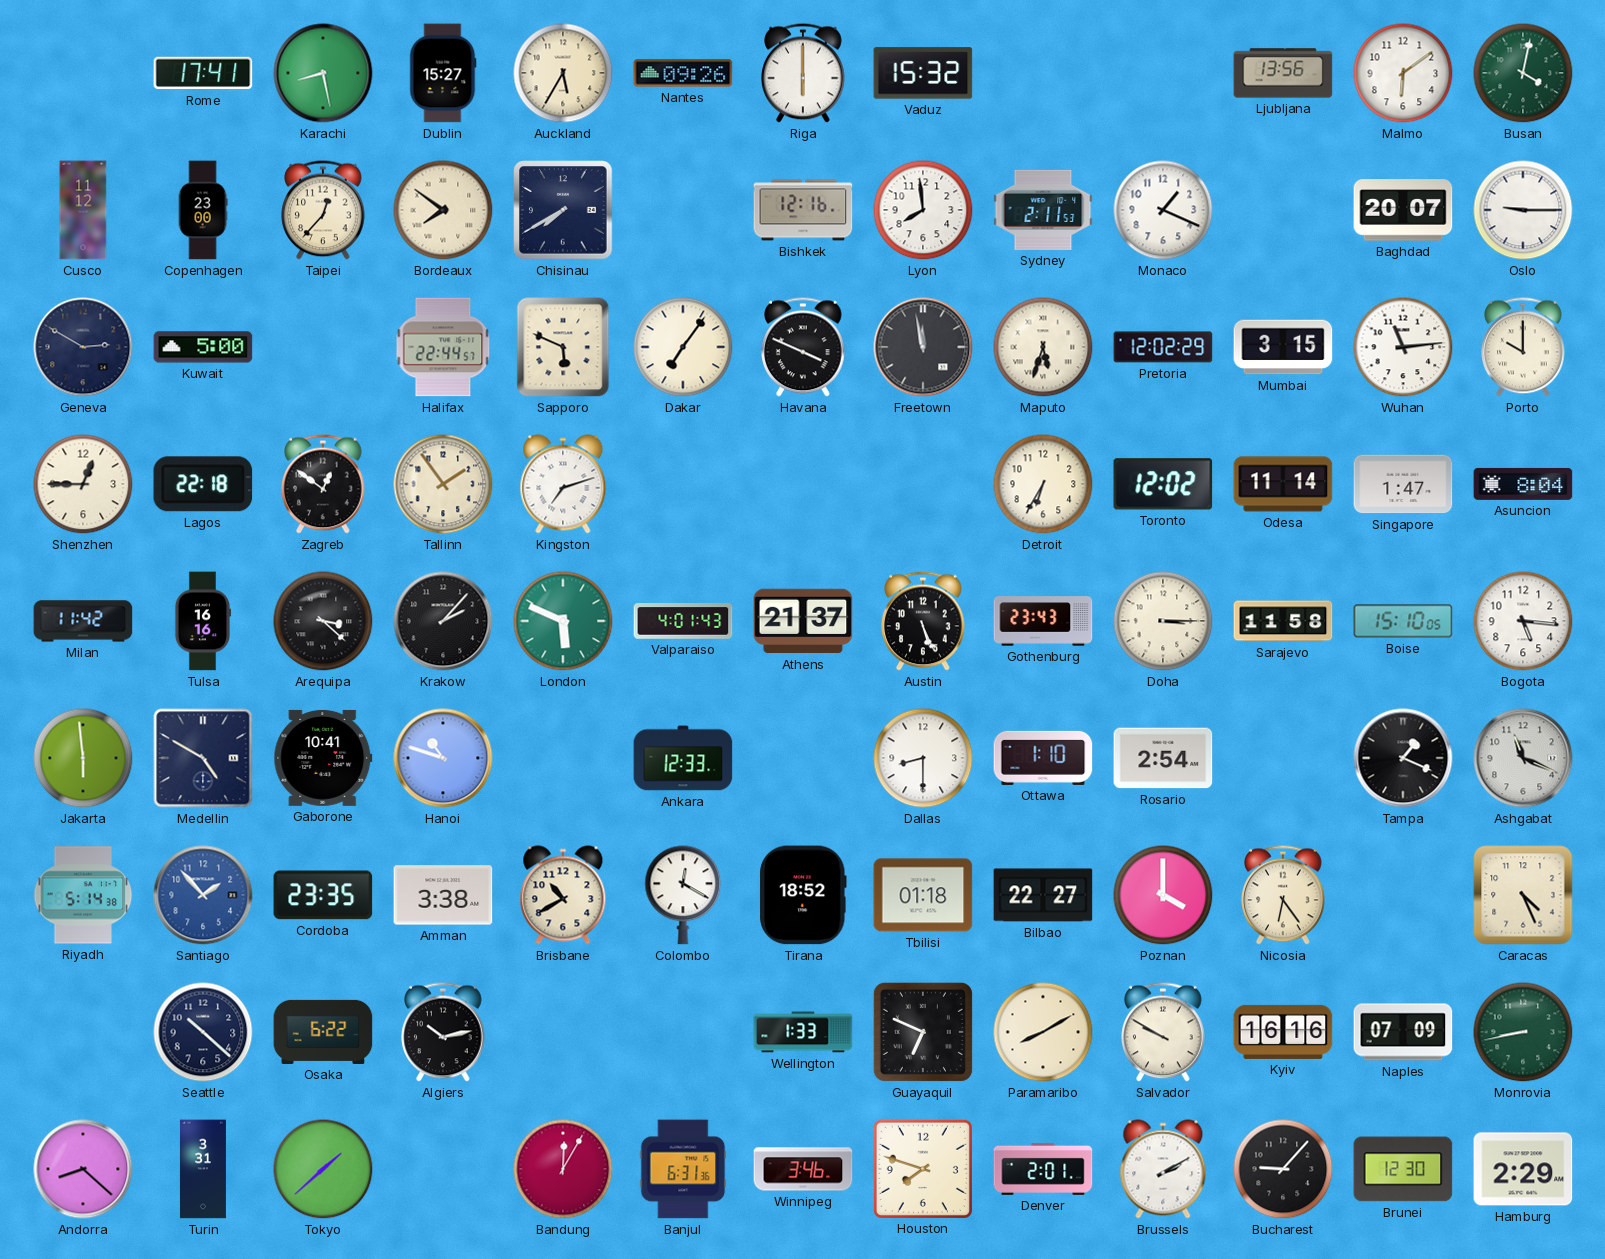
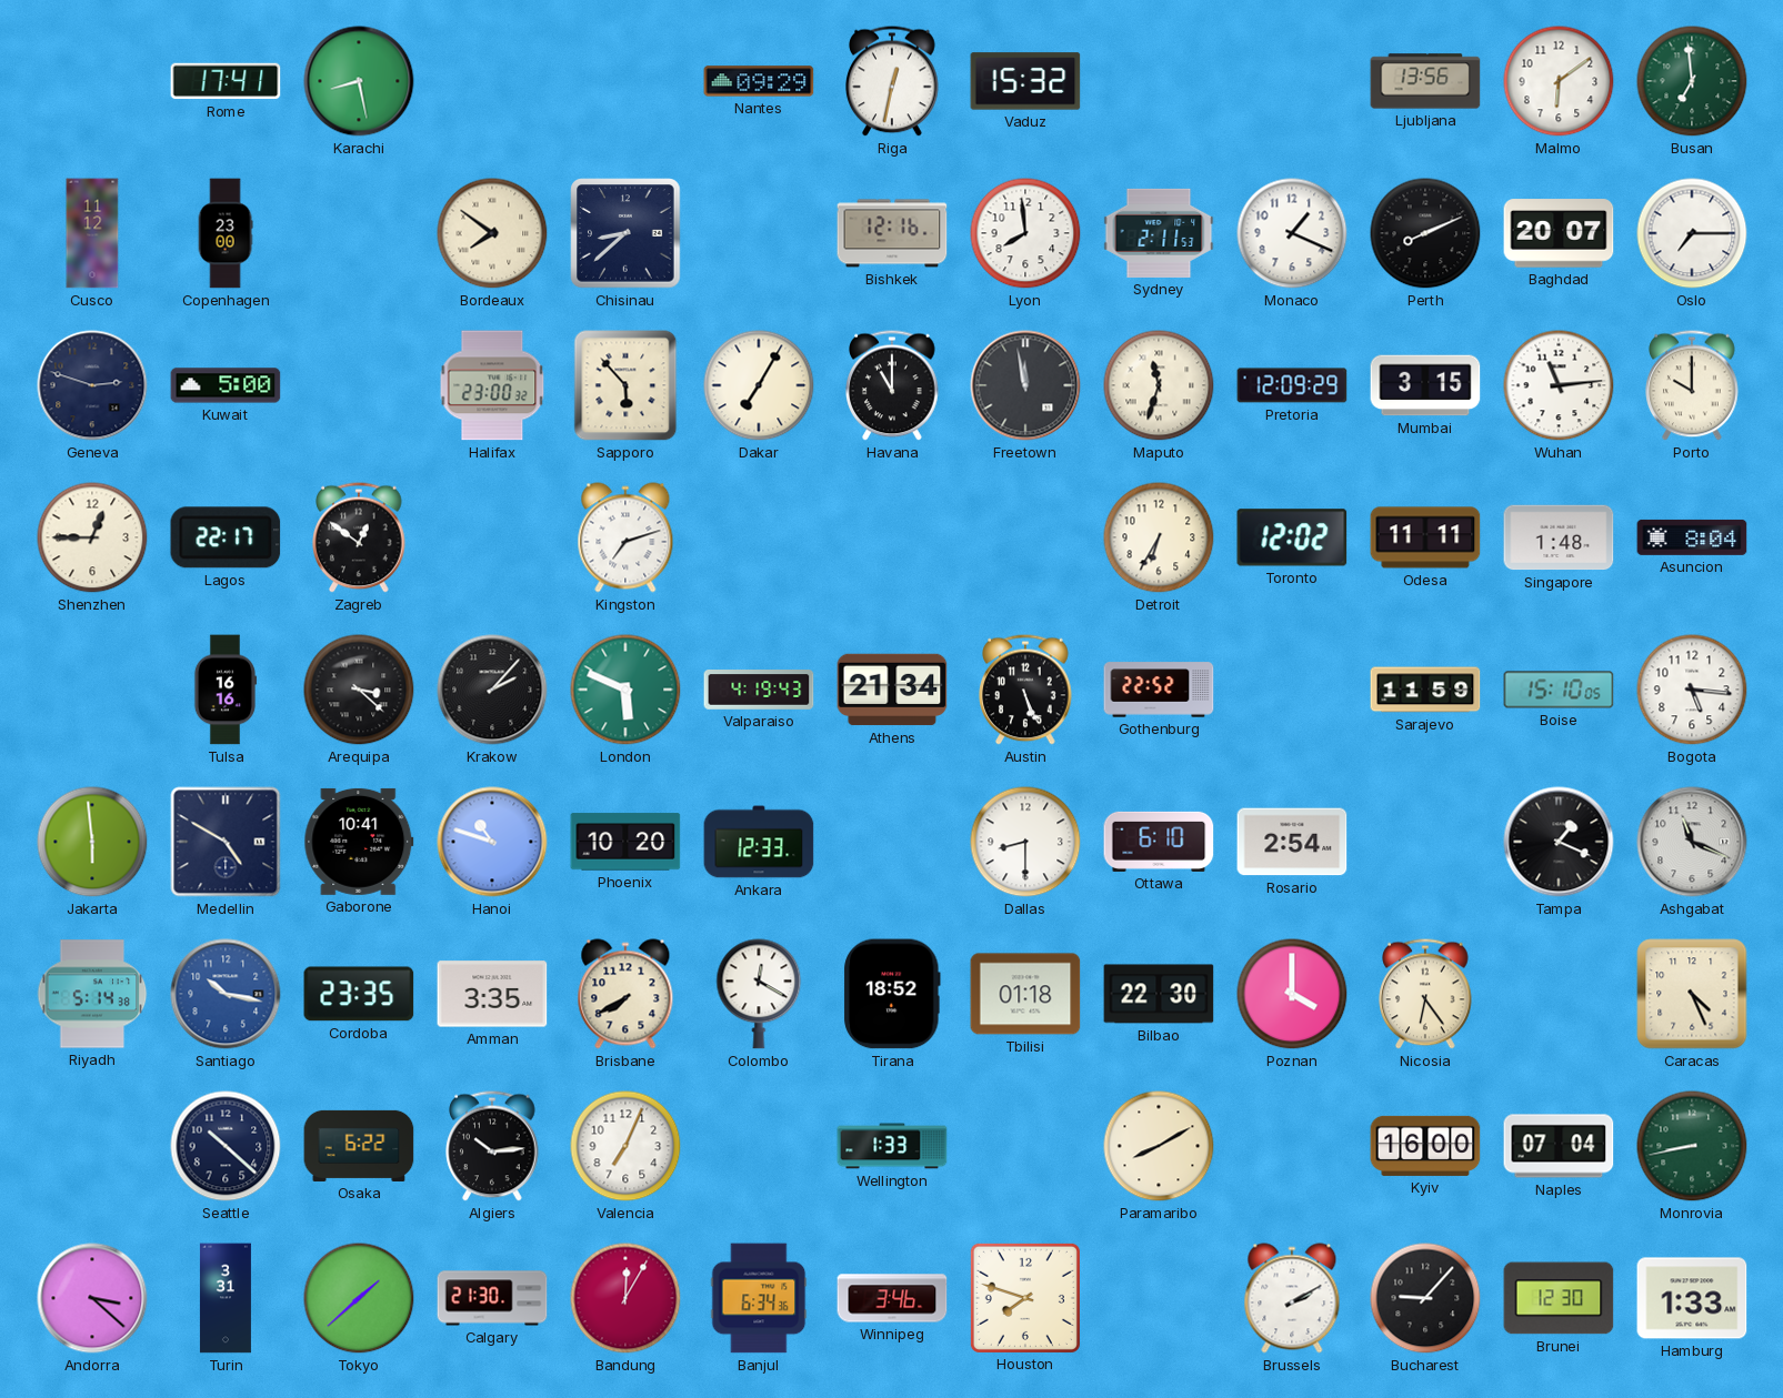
Dublin: 15:27 -> none
Auckland: 5:35 -> none
Nantes: 09:26 -> 09:29
Riga: 6:00 -> 12:32
Busan: 4:02 -> 6:59
Taipei: 12:37 -> none
Chisinau: 7:40 -> 8:38
Perth: none -> 8:11
Oslo: 9:15 -> 7:15
Geneva: 2:50 -> 2:48
Halifax: 22:44 -> 23:00
Sapporo: 5:49 -> 5:53
Dakar: 7:06 -> 7:05
Havana: 3:49 -> 11:00
Maputo: 5:33 -> 11:33
Pretoria: 12:02 -> 12:09
Lagos: 22:18 -> 22:17
Tallinn: 1:54 -> none
Odesa: 11:14 -> 11:11
Singapore: 1:47 -> 1:48
Milan: 11:42 -> none
Valparaiso: 4:01 -> 4:19
Athens: 21:37 -> 21:34
Gothenburg: 23:43 -> 22:52
Doha: 3:15 -> none
Sarajevo: 11:58 -> 11:59
Phoenix: none -> 10:20
Ottawa: 1:10 -> 6:10
Santiago: 1:53 -> 10:17
Amman: 3:38 -> 3:35
Brisbane: 10:40 -> 7:40
Bilbao: 22:27 -> 22:30
Algiers: 10:13 -> 10:14
Valencia: none -> 7:04
Guayaquil: 6:49 -> none
Salvador: 9:50 -> none
Kyiv: 16:16 -> 16:00
Naples: 07:09 -> 07:04
Andorra: 8:22 -> 3:22
Calgary: none -> 21:30
Banjul: 6:31 -> 6:34
Denver: 2:01 -> none
Hamburg: 2:29 -> 1:33
